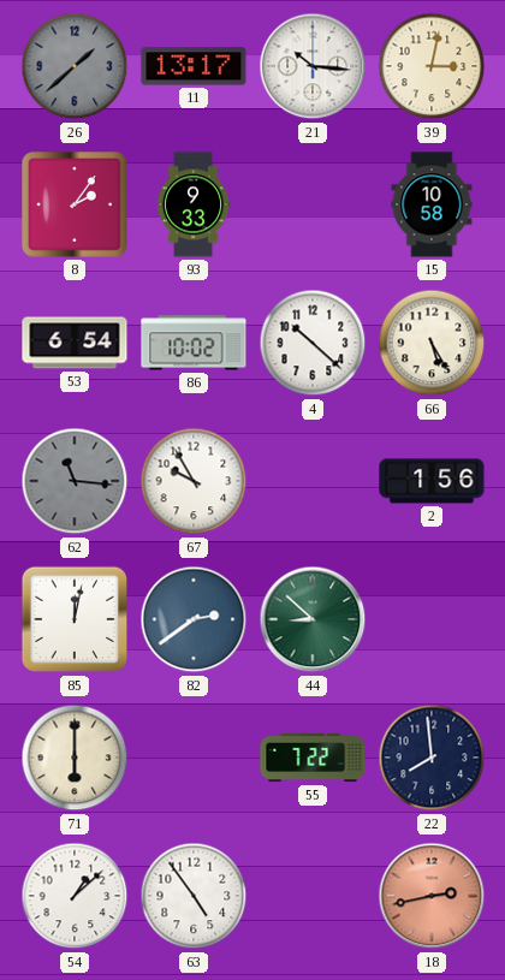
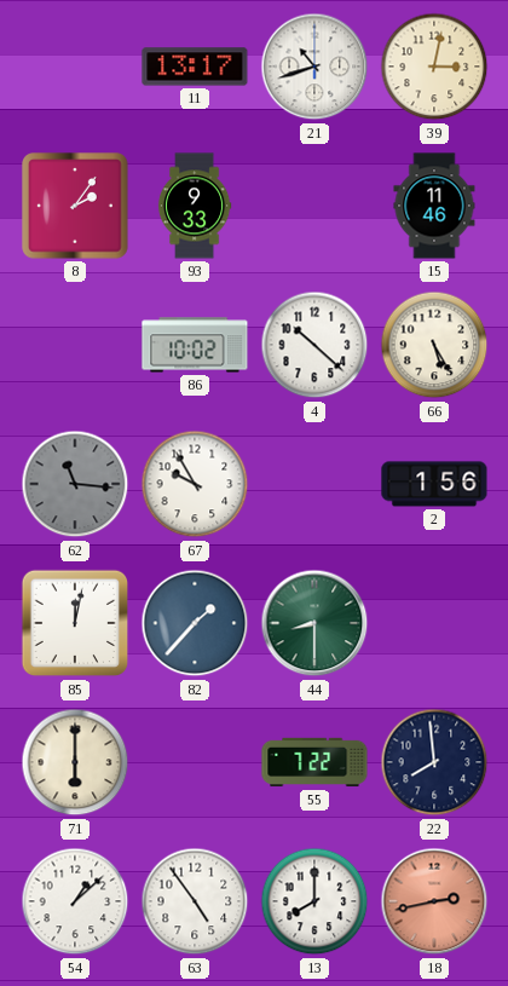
26: 1:38 -> none
21: 10:16 -> 10:42
15: 10:58 -> 11:46
53: 6:54 -> none
82: 2:39 -> 1:37
44: 8:52 -> 8:30
13: none -> 8:00
